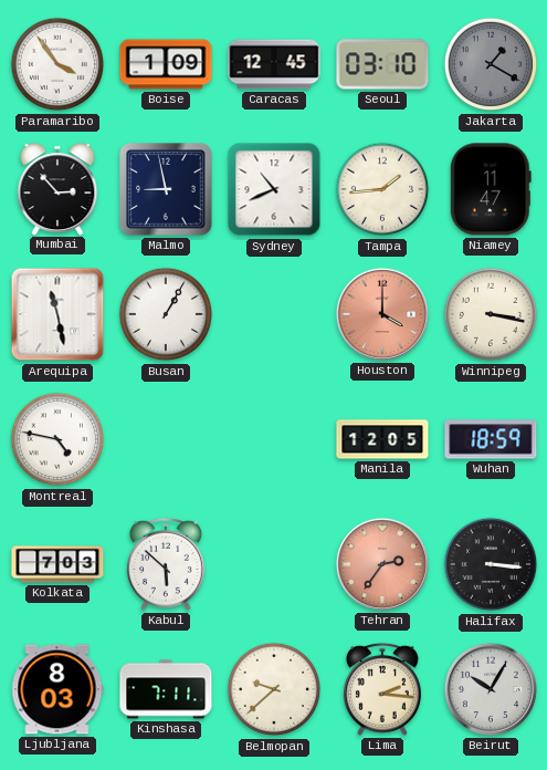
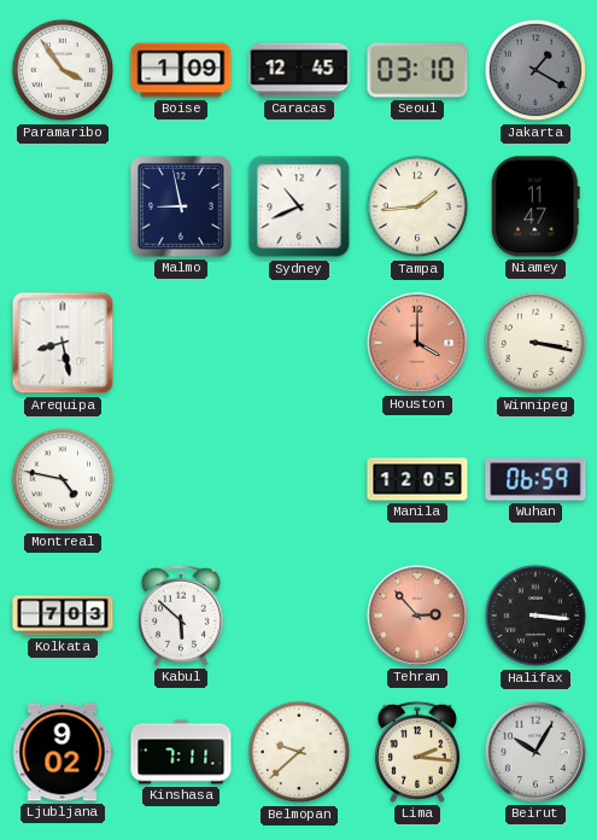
Mumbai: 2:53 -> none
Arequipa: 11:28 -> 8:28
Busan: 1:05 -> none
Wuhan: 18:59 -> 06:59
Tehran: 2:36 -> 2:53
Ljubljana: 8:03 -> 9:02
